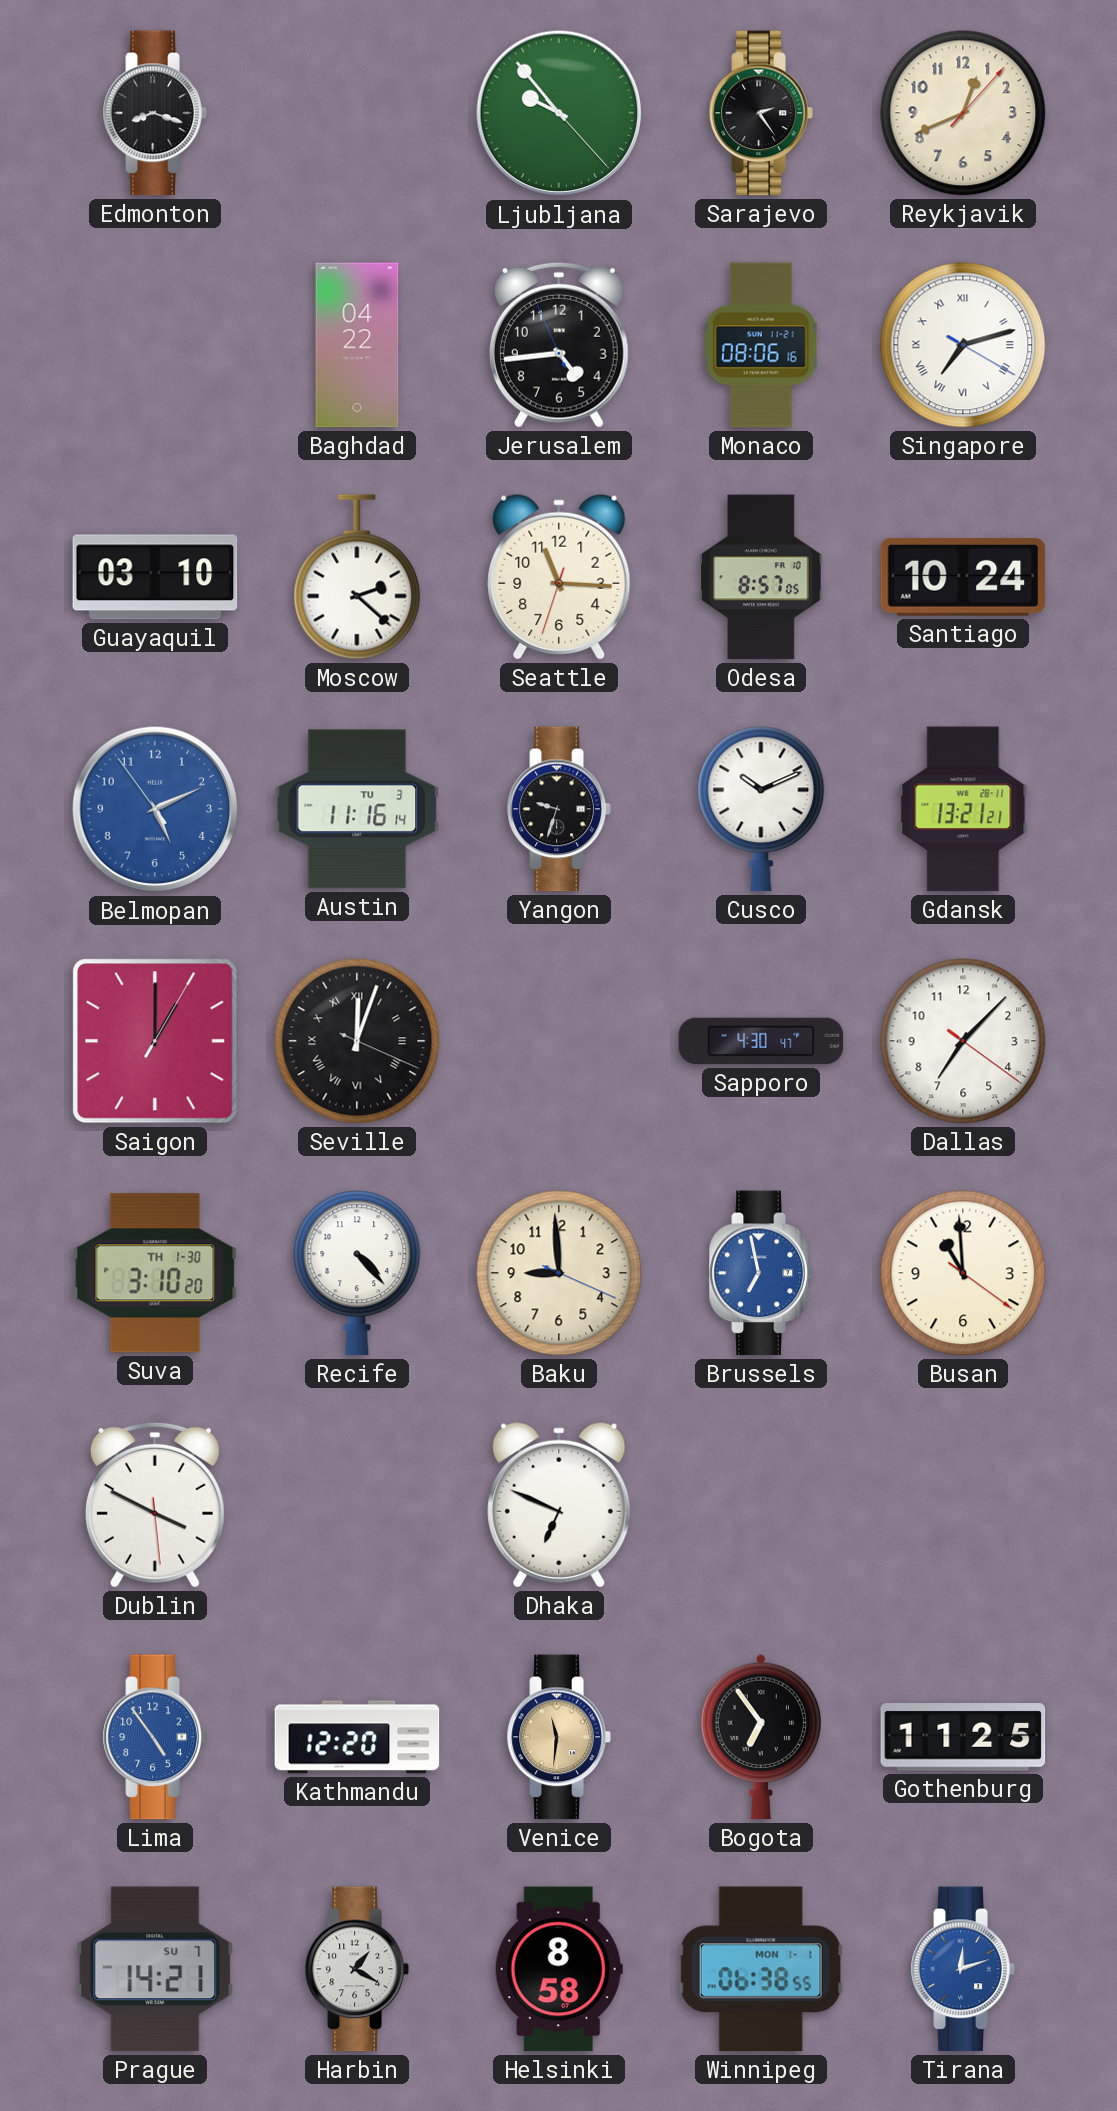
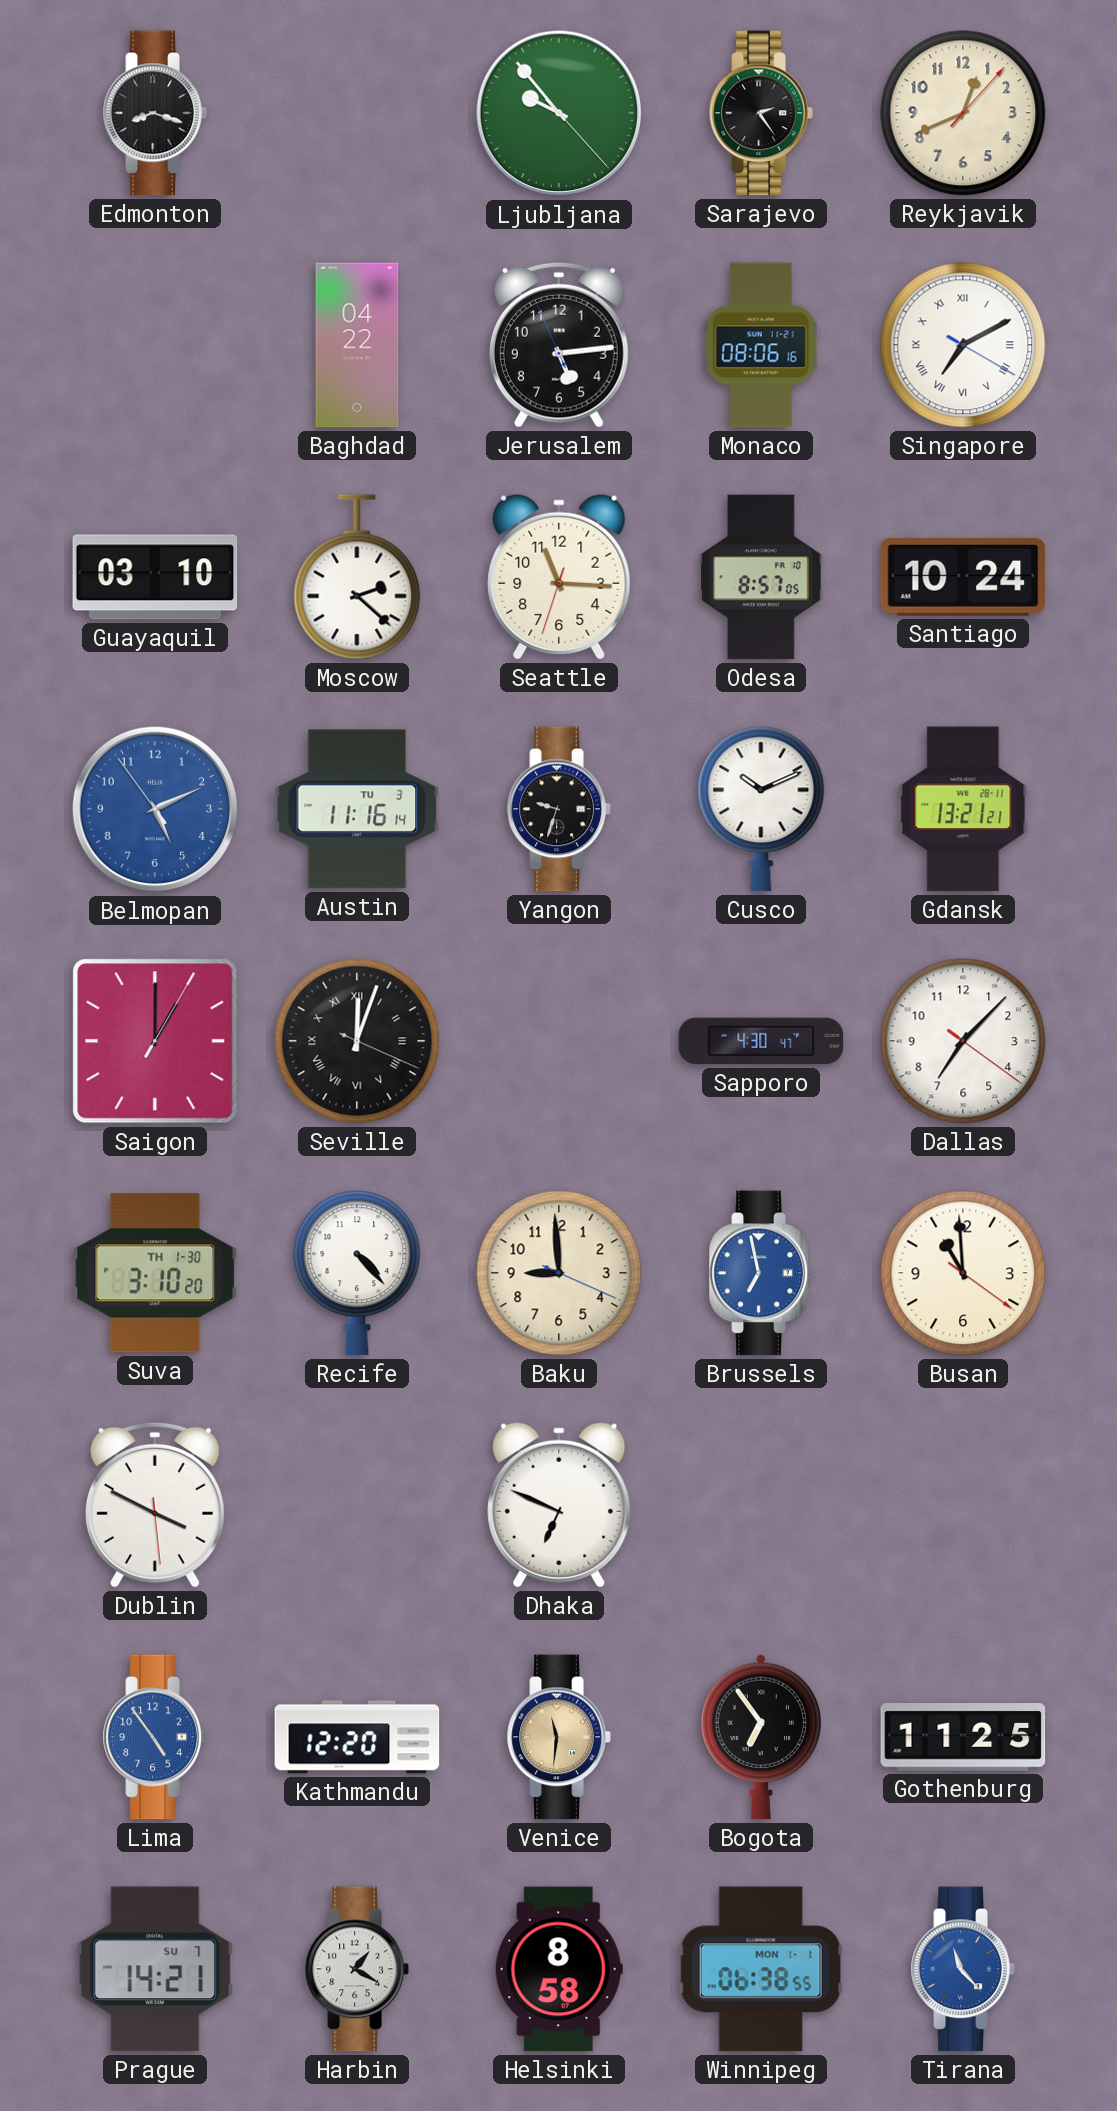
Jerusalem: 4:43 -> 5:13
Singapore: 7:12 -> 7:10
Tirana: 12:12 -> 11:23
